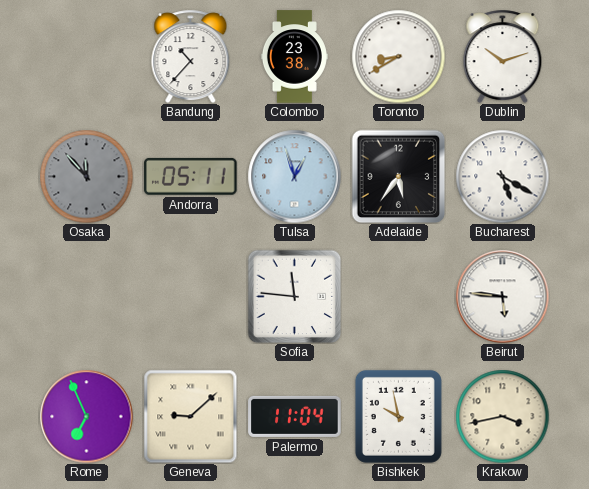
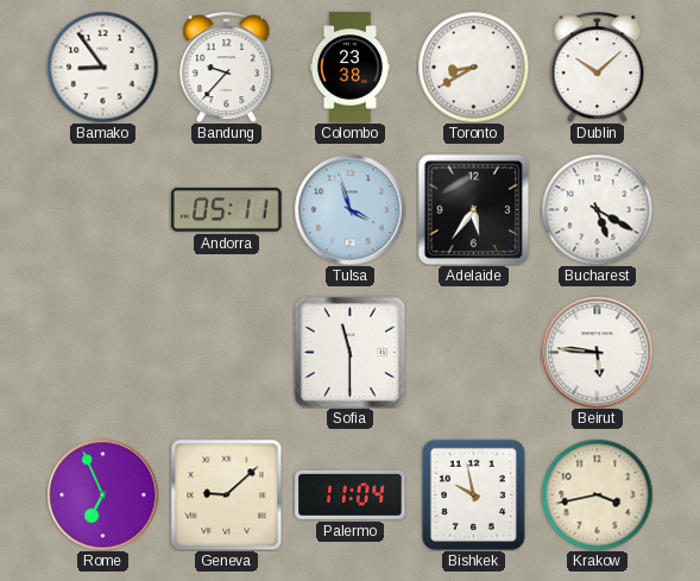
Bamako: none -> 8:54
Bandung: 10:37 -> 9:37
Dublin: 10:12 -> 10:08
Osaka: 11:53 -> none
Tulsa: 12:57 -> 3:57
Sofia: 11:46 -> 11:30
